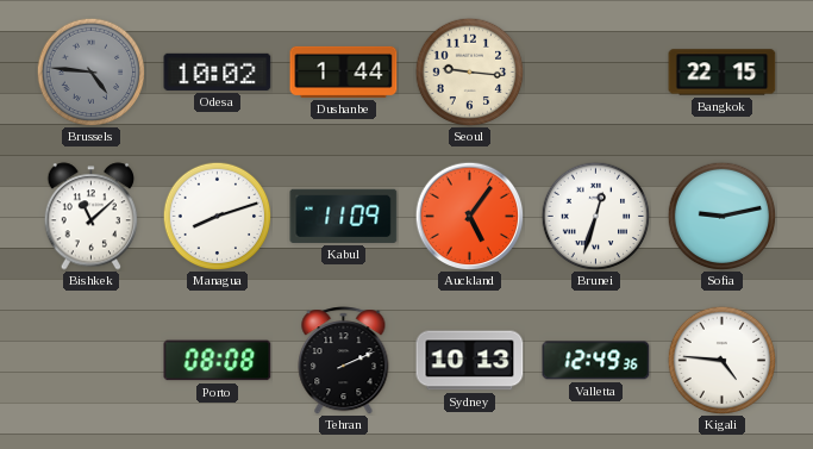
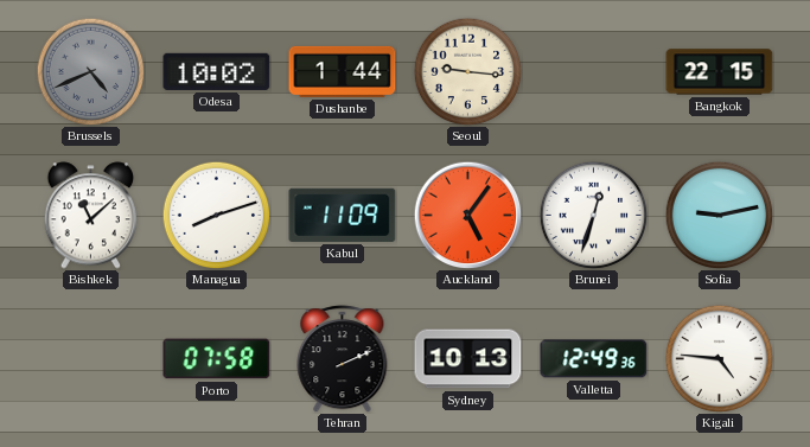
Brussels: 4:46 -> 4:41
Porto: 08:08 -> 07:58
